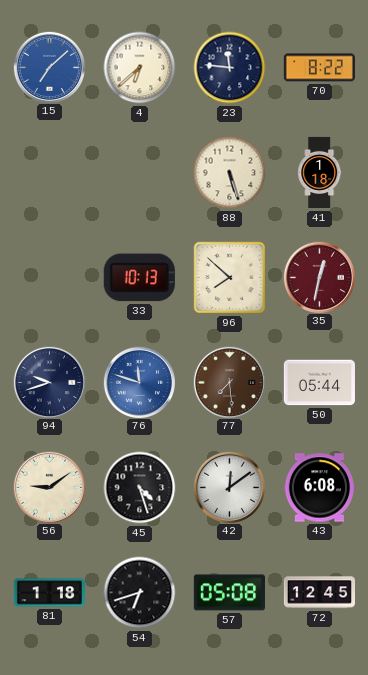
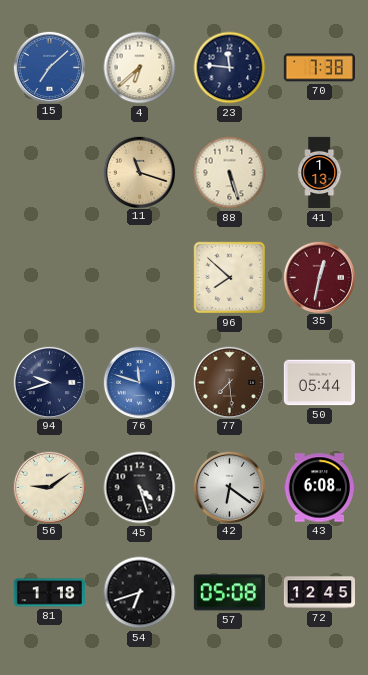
70: 8:22 -> 7:38
11: none -> 11:18
41: 1:18 -> 1:13
33: 10:13 -> none
42: 12:09 -> 6:21
